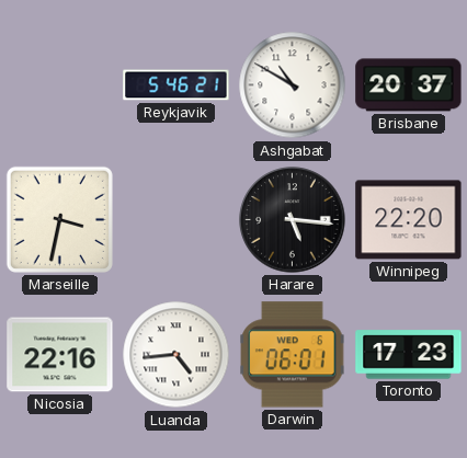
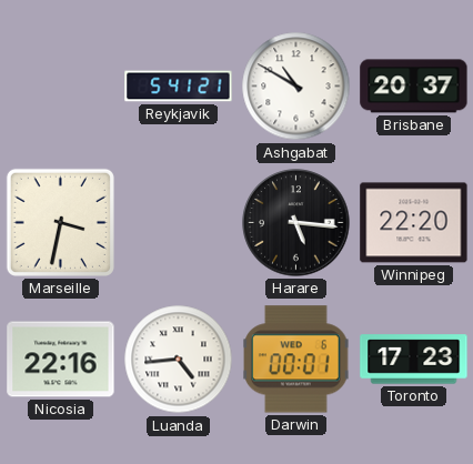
Reykjavik: 5:46 -> 5:41
Darwin: 06:01 -> 00:01
